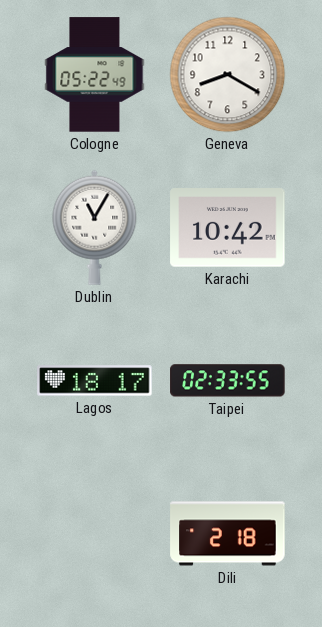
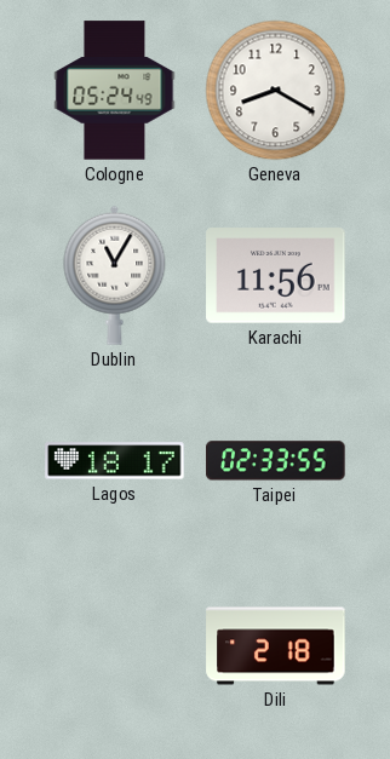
Cologne: 05:22 -> 05:24
Karachi: 10:42 -> 11:56
